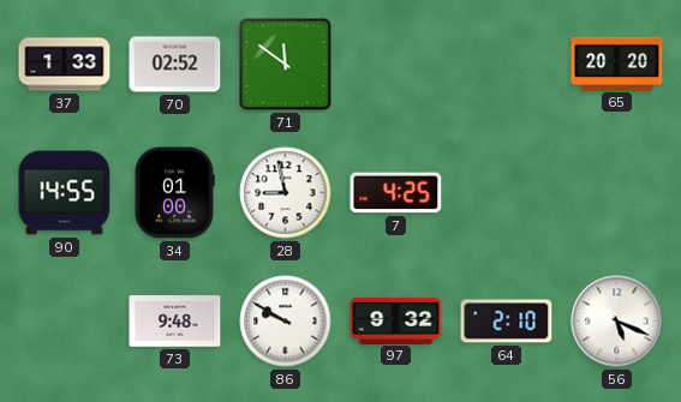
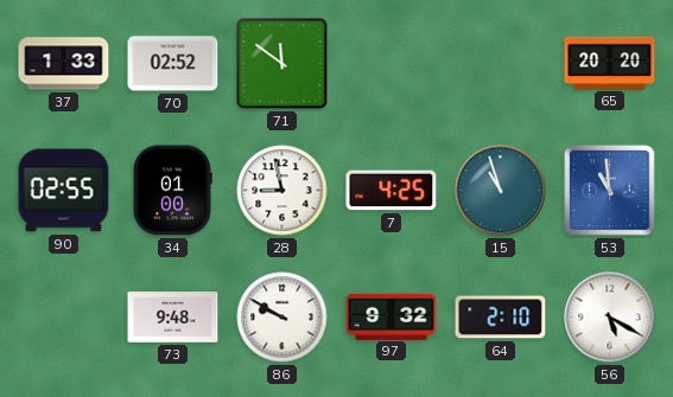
90: 14:55 -> 02:55
15: none -> 10:57
53: none -> 10:59
56: 5:19 -> 5:20
